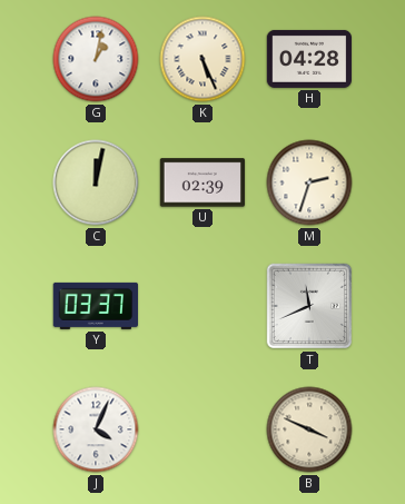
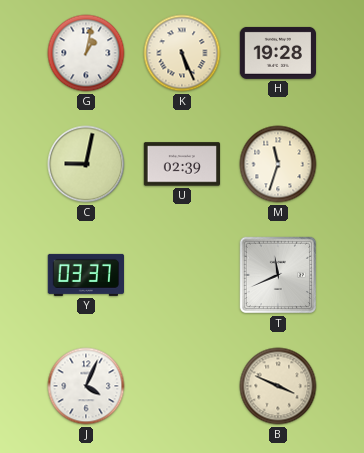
H: 04:28 -> 19:28
C: 12:02 -> 9:02
M: 2:33 -> 11:33
